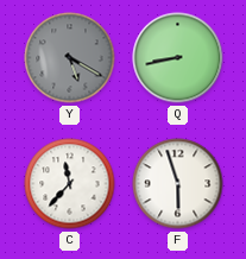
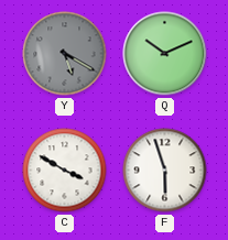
Q: 8:43 -> 10:11
C: 11:37 -> 3:50
